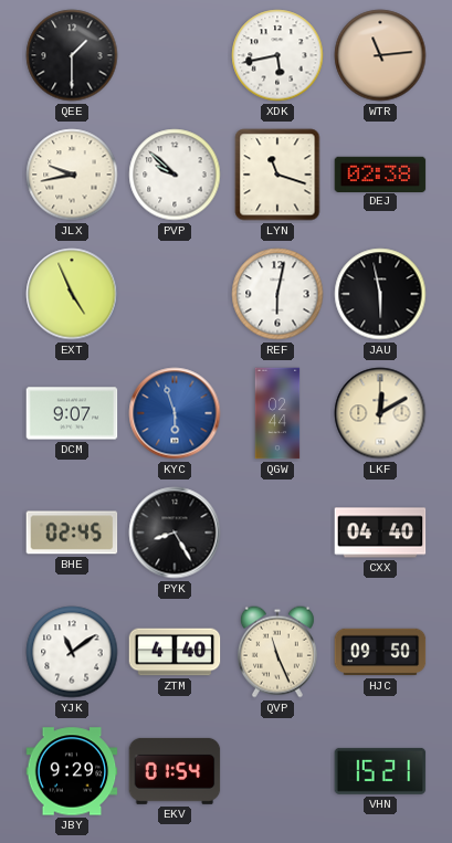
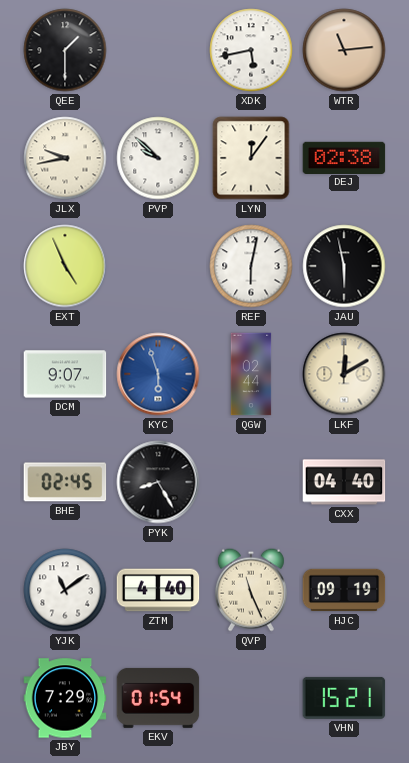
LYN: 11:18 -> 12:06
HJC: 09:50 -> 09:19
JBY: 9:29 -> 7:29
